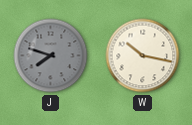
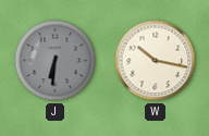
J: 7:48 -> 6:31
